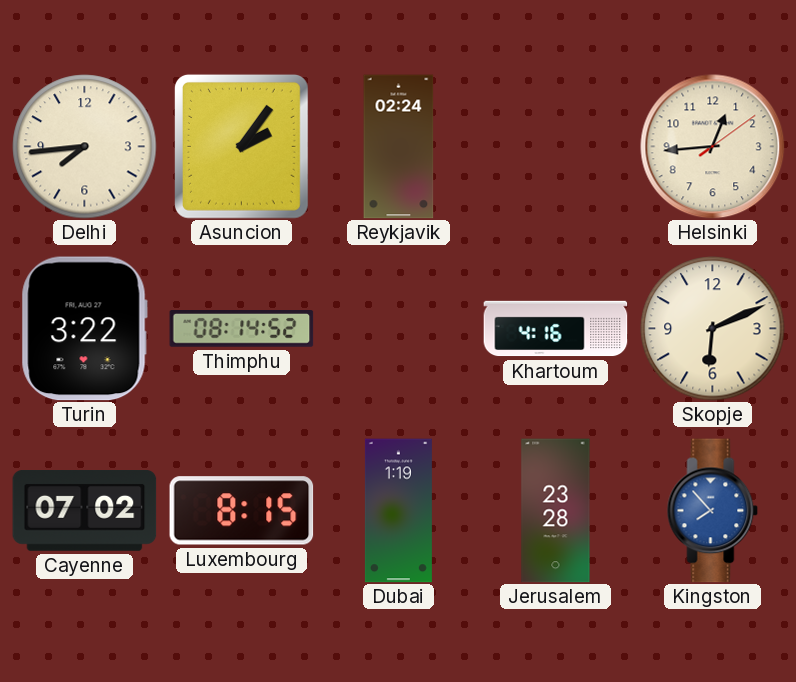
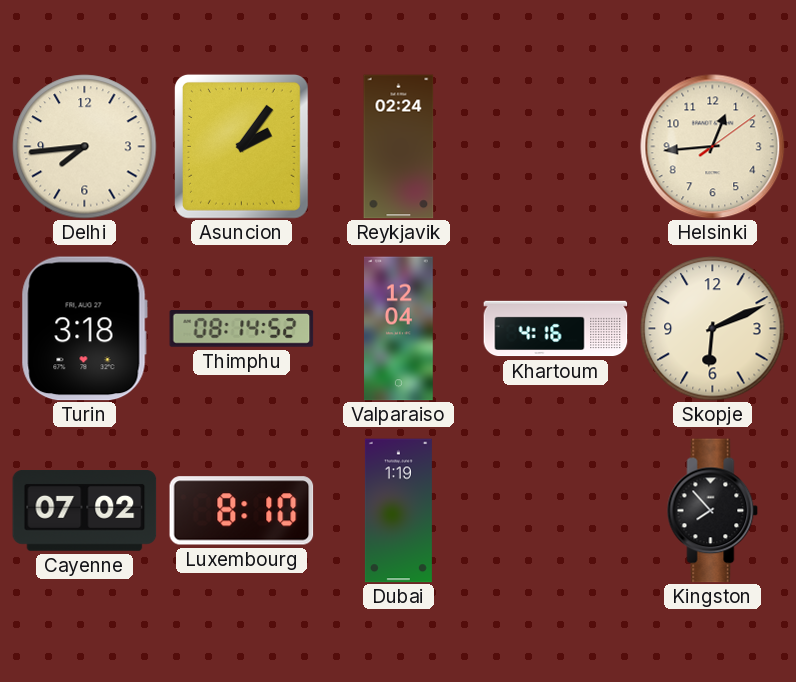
Turin: 3:22 -> 3:18
Valparaiso: none -> 12:04
Luxembourg: 8:15 -> 8:10
Jerusalem: 23:28 -> none
Kingston dial: blue -> black
